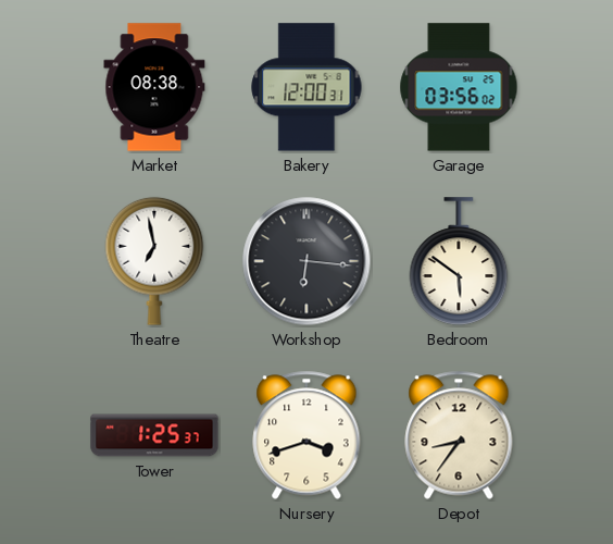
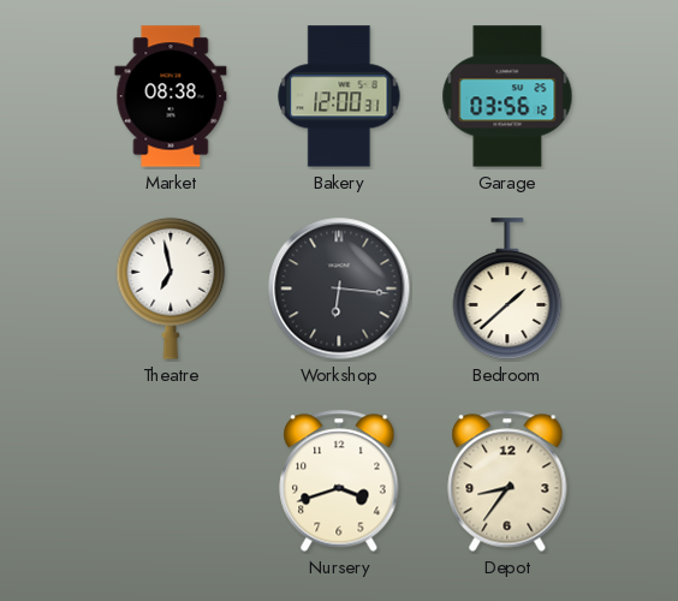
Garage: 03:56:02 -> 03:56:12
Bedroom: 5:51 -> 1:38
Tower: 1:25 -> none
